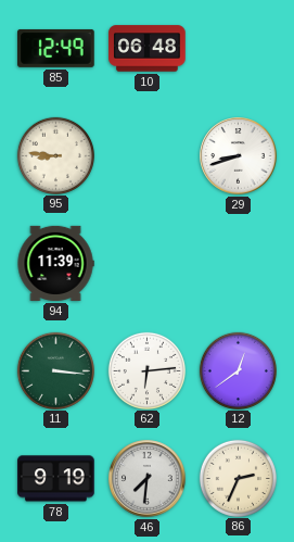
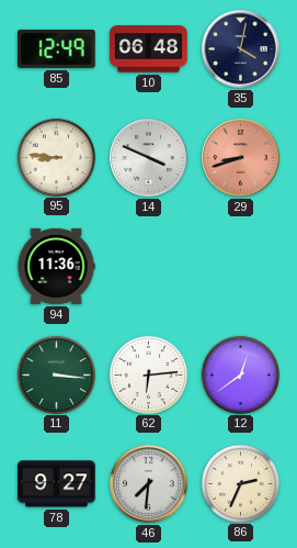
35: none -> 4:02
14: none -> 3:49
29 dial: white -> salmon
94: 11:39 -> 11:36
78: 9:19 -> 9:27
